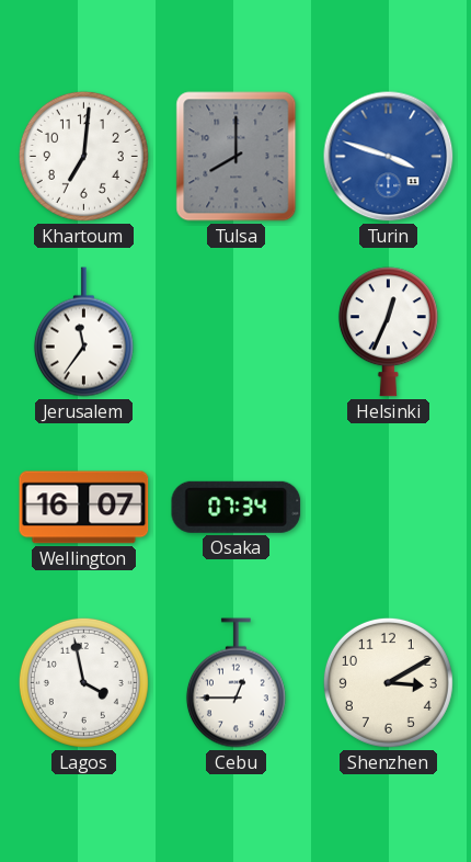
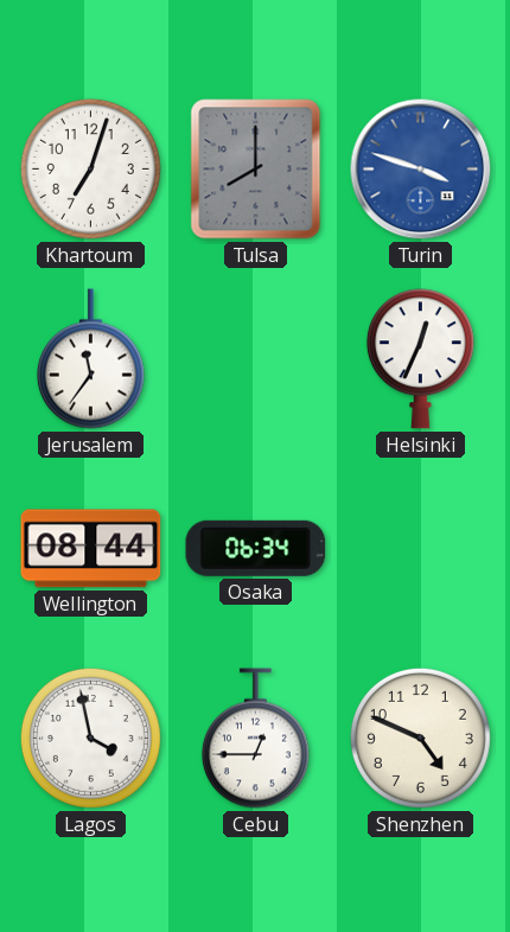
Khartoum: 7:01 -> 7:03
Wellington: 16:07 -> 08:44
Osaka: 07:34 -> 06:34
Shenzhen: 3:10 -> 4:49
